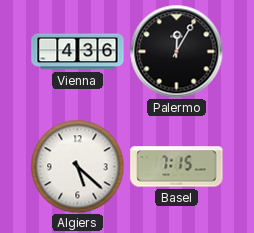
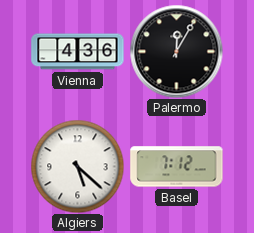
Basel: 7:15 -> 7:12
